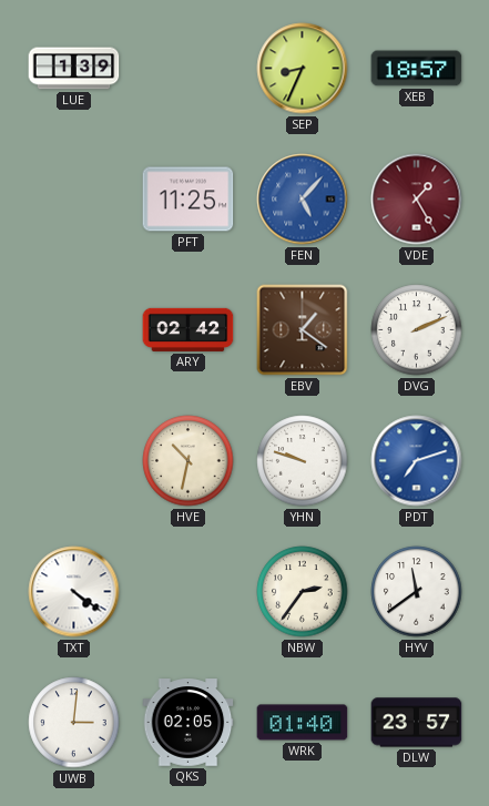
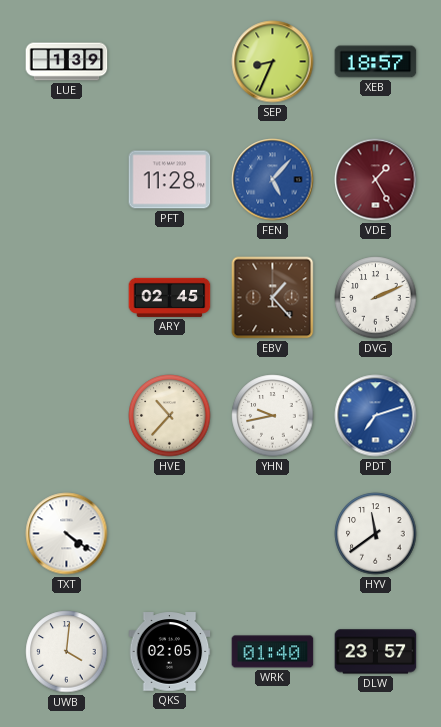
PFT: 11:25 -> 11:28
ARY: 02:42 -> 02:45
EBV: 1:21 -> 1:23
HVE: 10:32 -> 10:37
YHN: 9:48 -> 9:43
NBW: 2:36 -> none
UWB: 3:01 -> 4:01
